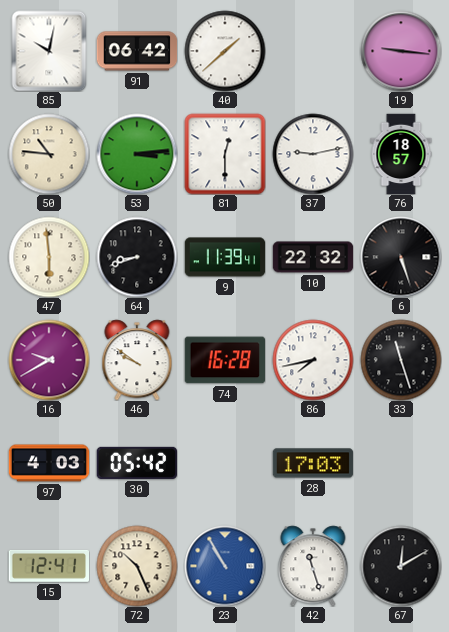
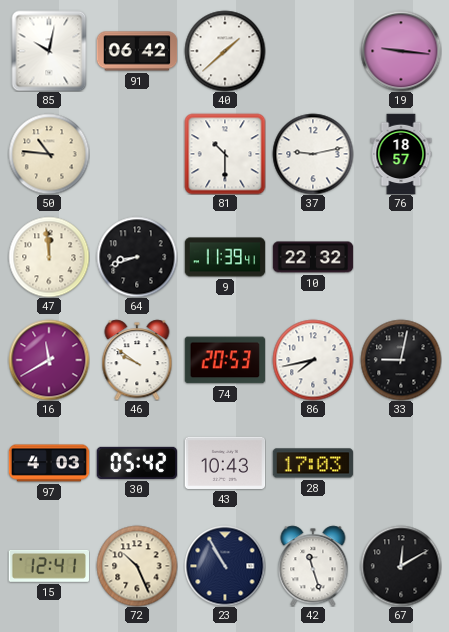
53: 3:14 -> none
81: 12:30 -> 10:30
47: 5:59 -> 11:59
6: 5:27 -> none
16: 9:40 -> 11:40
74: 16:28 -> 20:53
33: 11:27 -> 9:02
43: none -> 10:43
23 dial: blue -> navy
